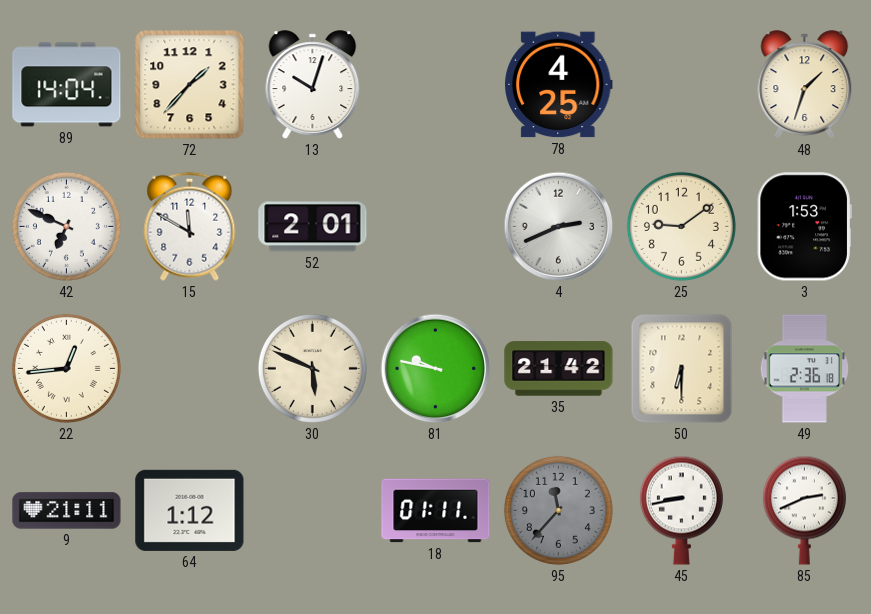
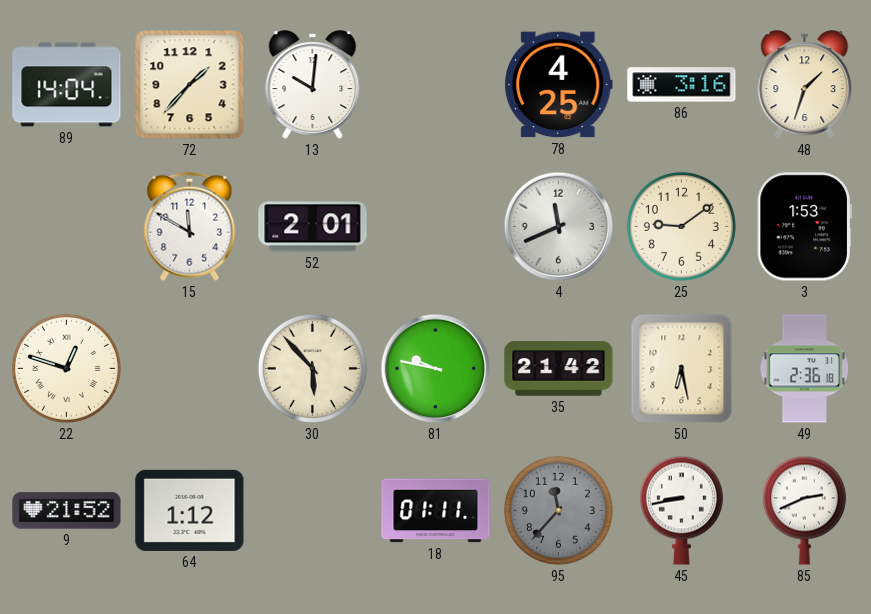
13: 10:03 -> 10:01
86: none -> 3:16
42: 6:49 -> none
4: 2:41 -> 11:41
22: 12:44 -> 12:48
30: 5:49 -> 5:53
50: 6:30 -> 6:28
9: 21:11 -> 21:52
